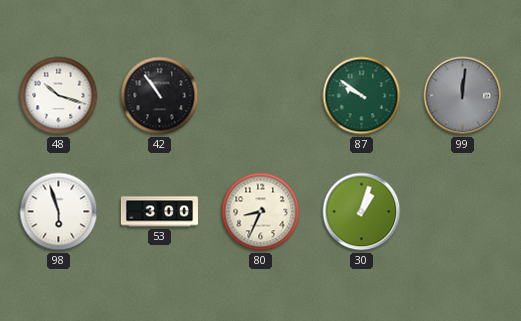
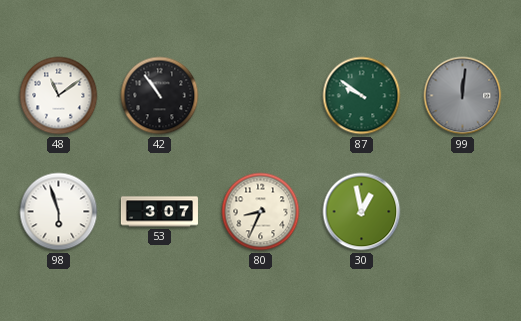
48: 10:18 -> 11:09
53: 3:00 -> 3:07
30: 1:03 -> 12:58
